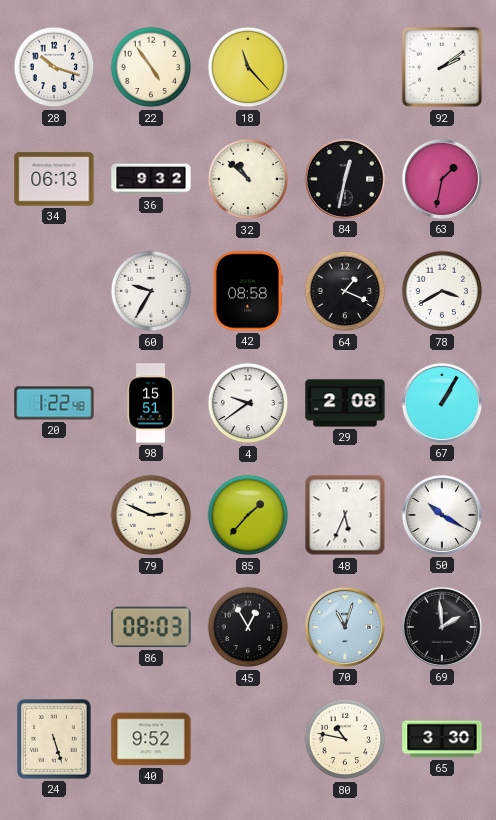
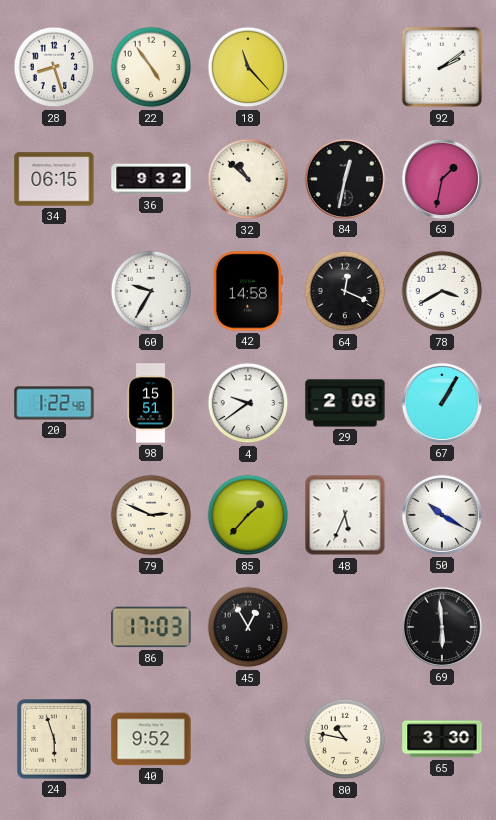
28: 10:18 -> 8:27
34: 06:13 -> 06:15
42: 08:58 -> 14:58
64: 1:19 -> 12:19
86: 08:03 -> 17:03
70: 11:03 -> none
69: 1:59 -> 5:59
24: 5:27 -> 5:57
